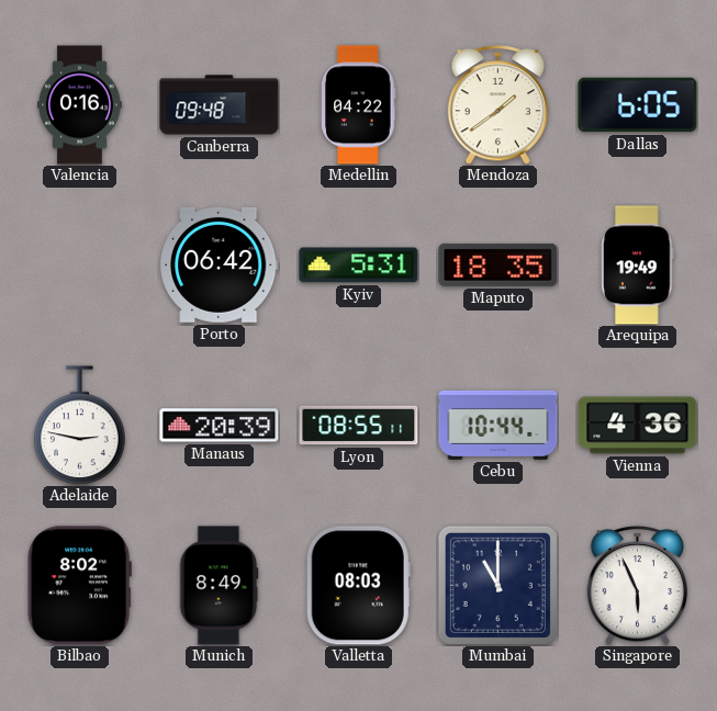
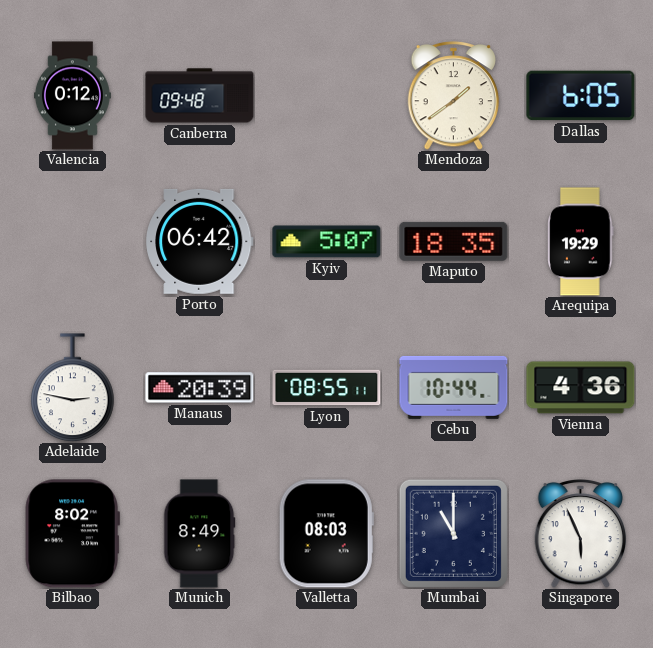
Valencia: 0:16 -> 0:12
Medellin: 04:22 -> none
Kyiv: 5:31 -> 5:07
Arequipa: 19:49 -> 19:29
